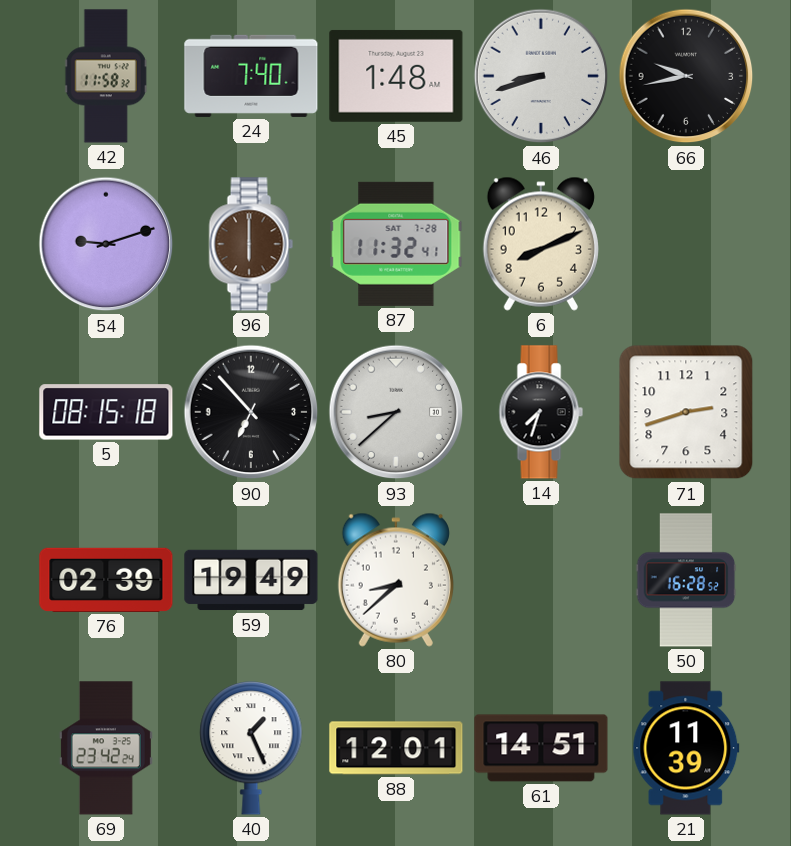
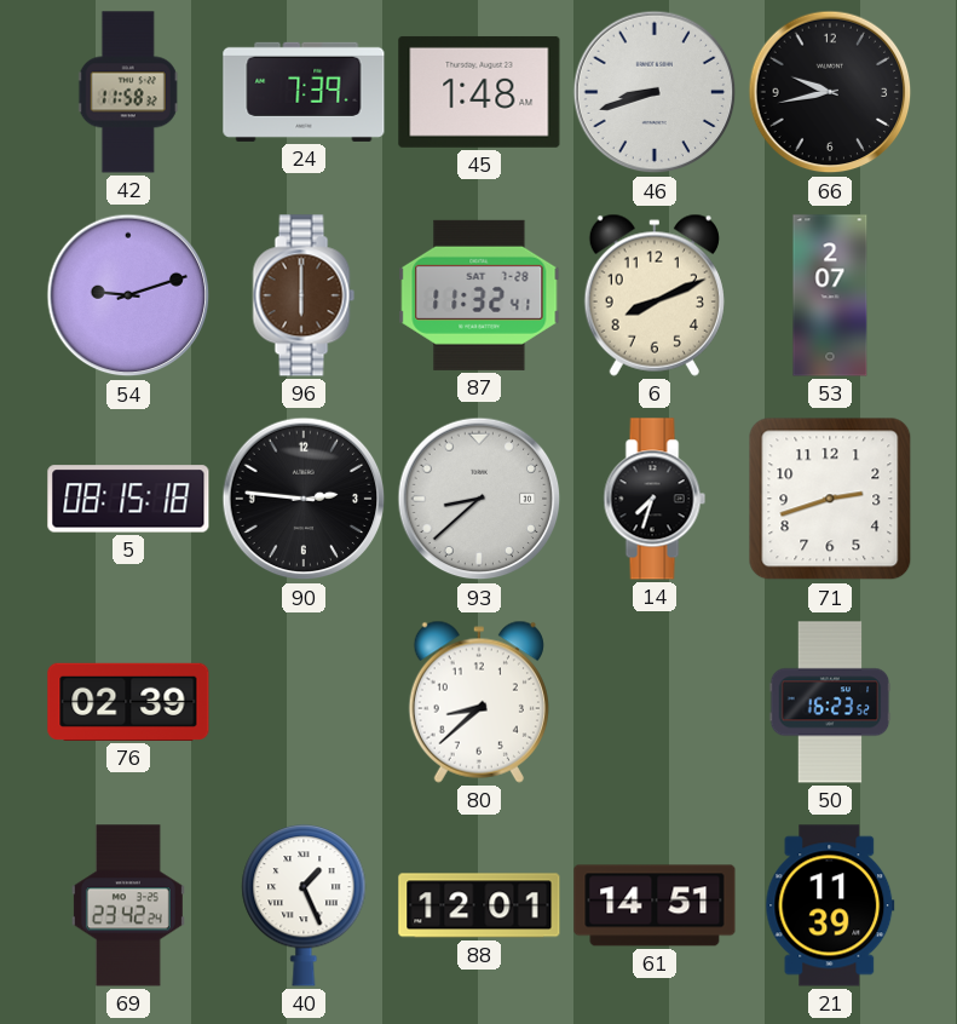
24: 7:40 -> 7:39
53: none -> 2:07
90: 6:53 -> 2:46
59: 19:49 -> none
50: 16:28 -> 16:23
